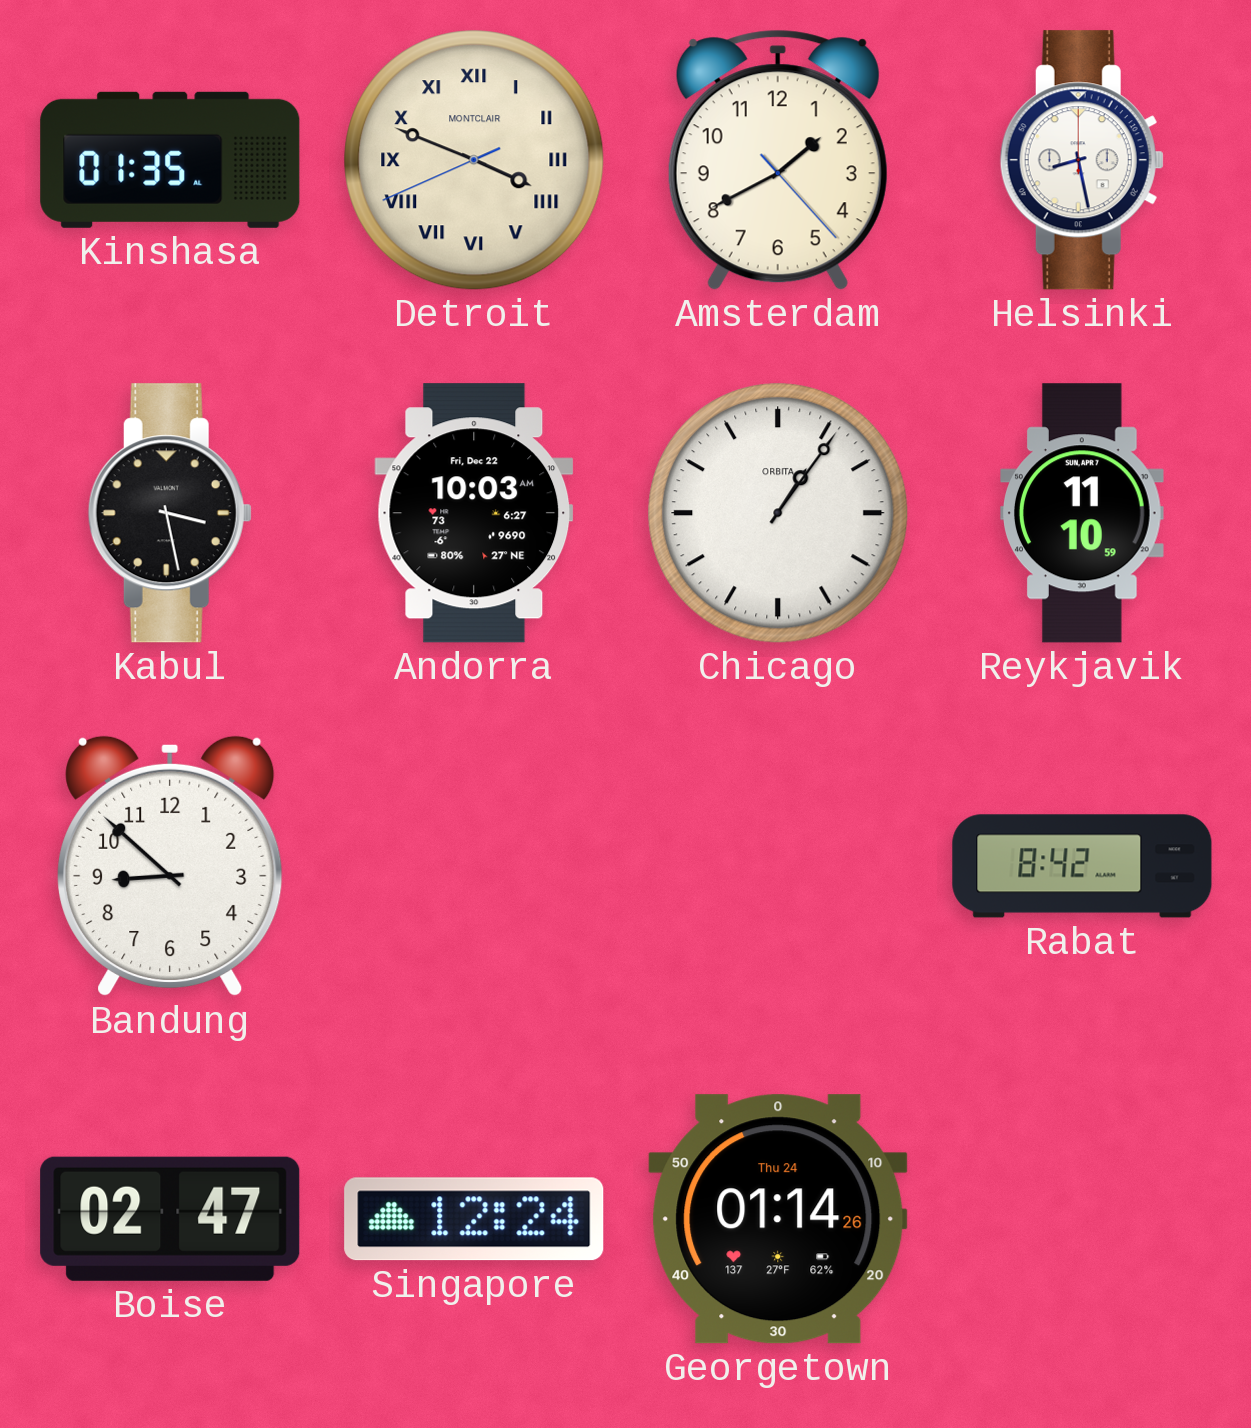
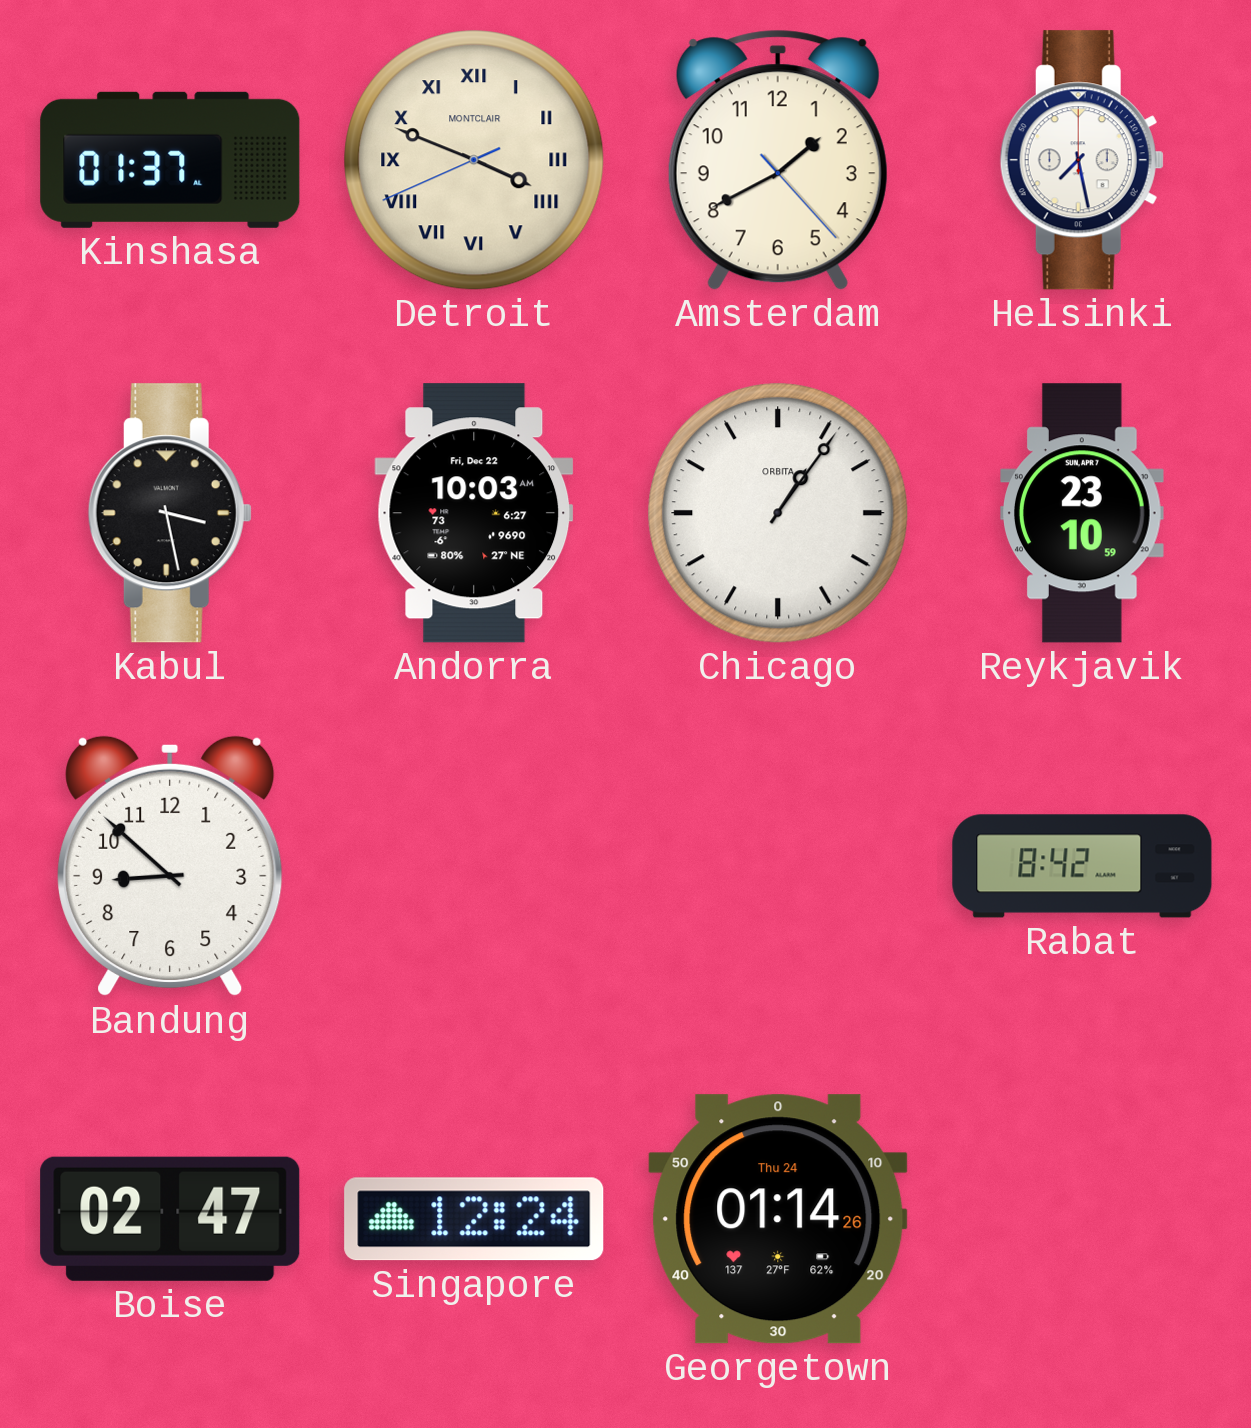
Kinshasa: 01:35 -> 01:37
Helsinki: 8:28 -> 7:28
Reykjavik: 11:10 -> 23:10
